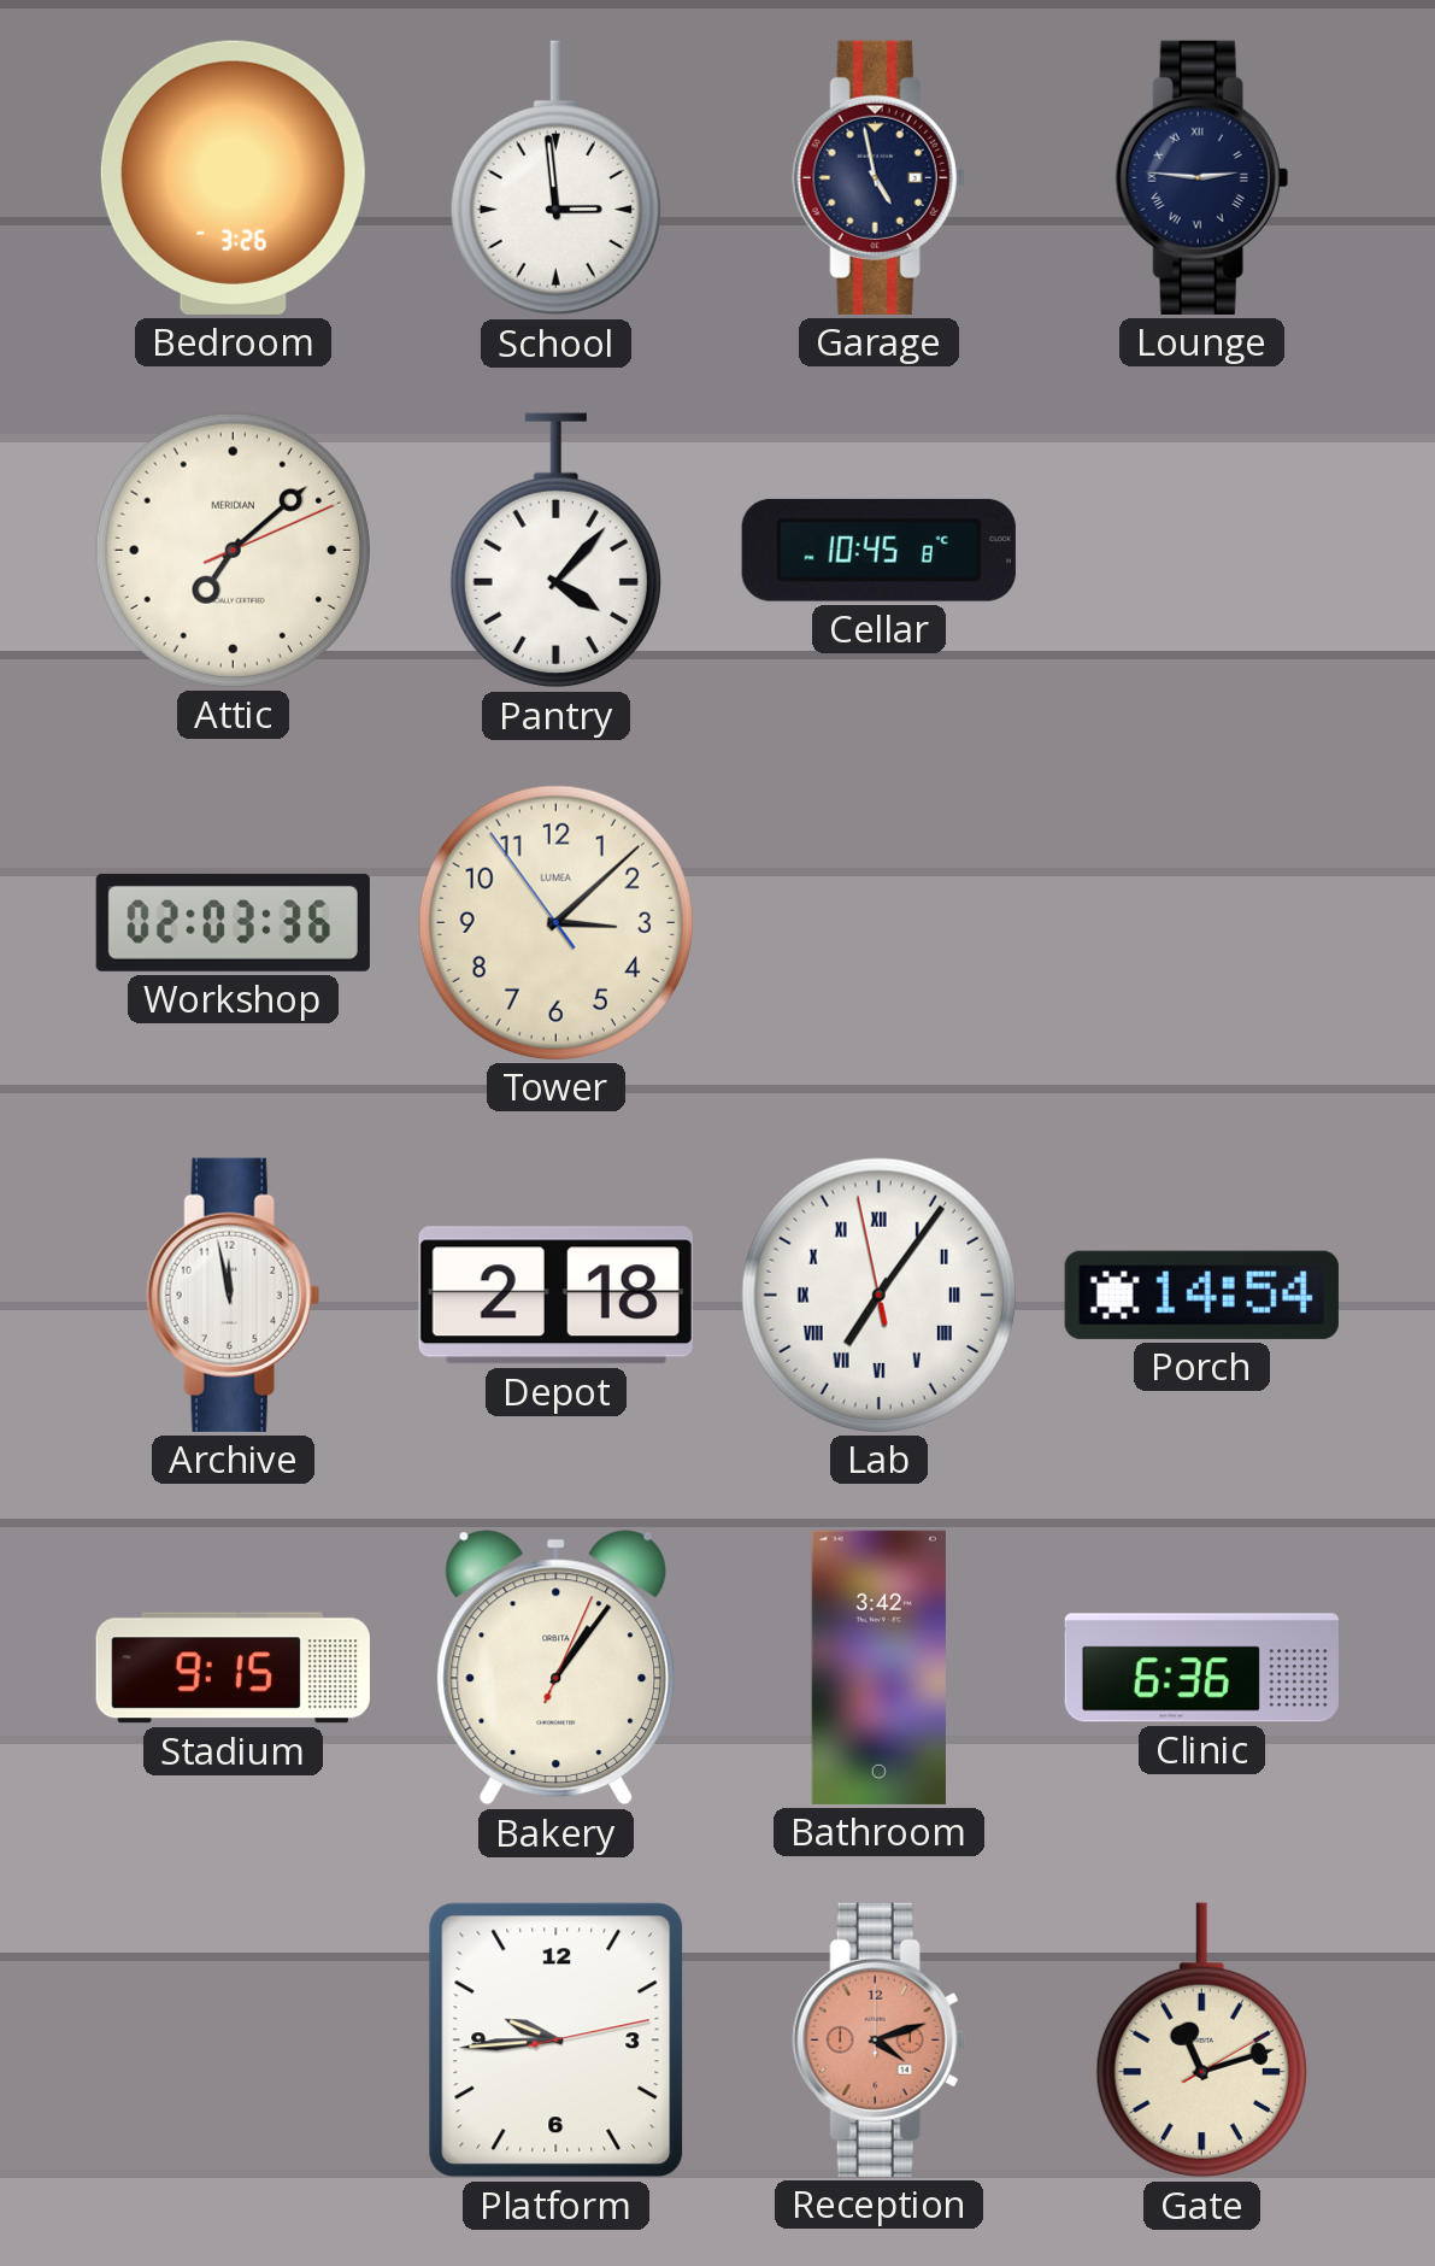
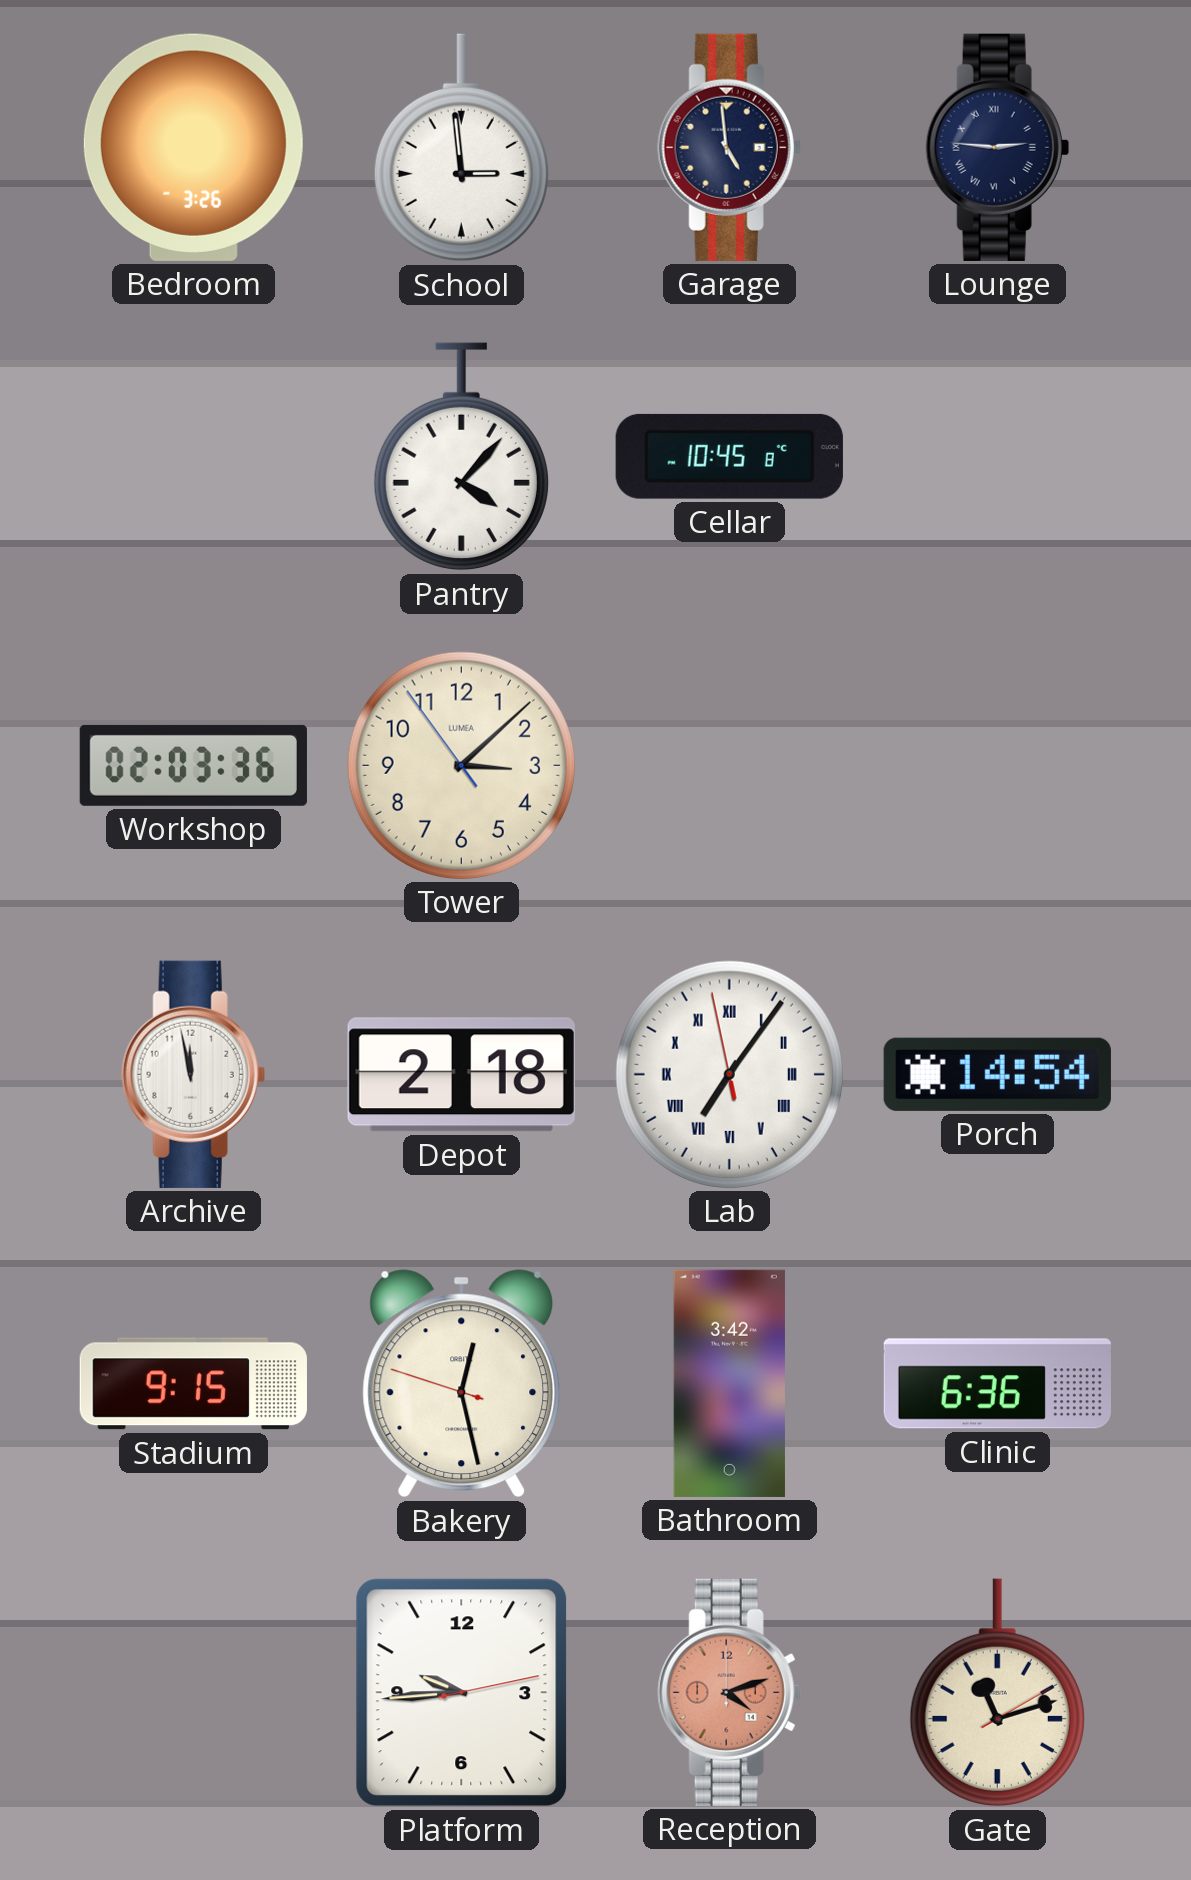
Garage: 4:58 -> 4:59
Attic: 7:08 -> none
Bakery: 1:06 -> 12:27
